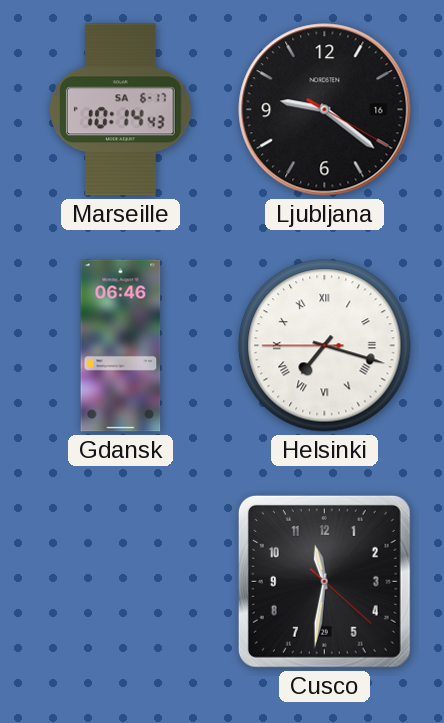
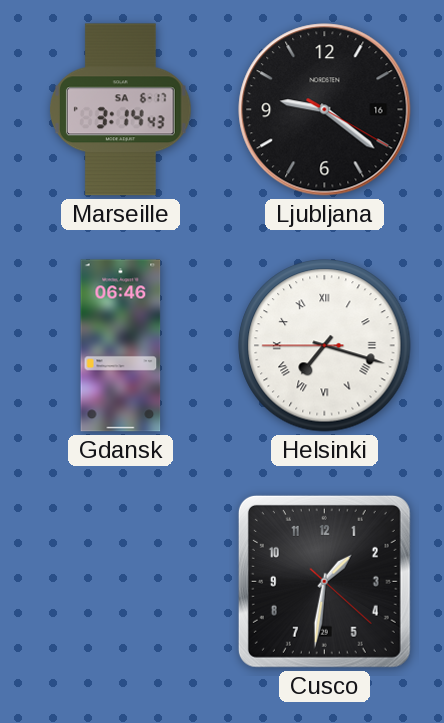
Marseille: 10:14 -> 3:14
Cusco: 11:31 -> 1:31
